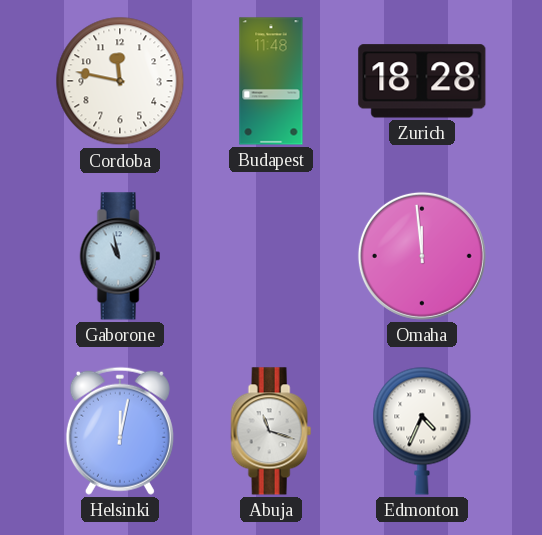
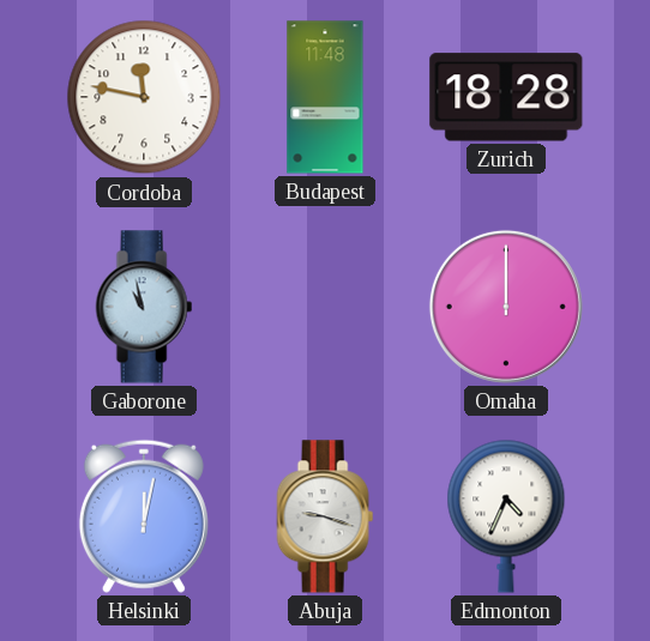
Omaha: 11:59 -> 12:00
Abuja: 11:18 -> 9:18
